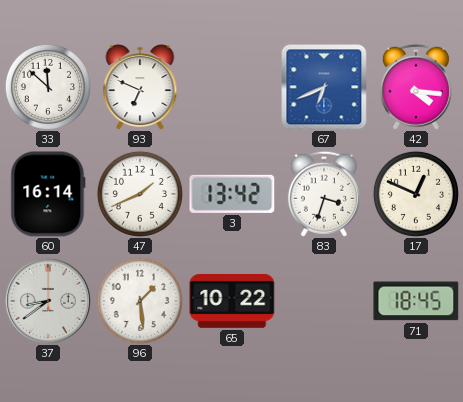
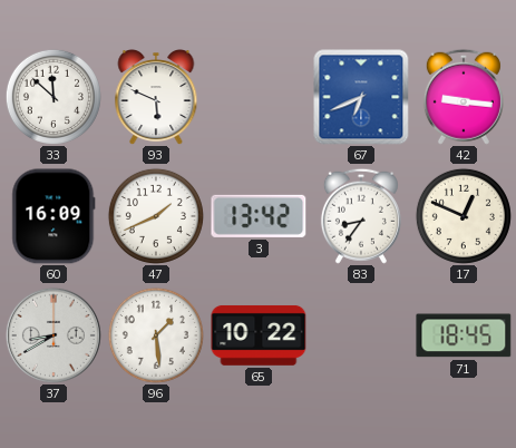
93: 6:49 -> 5:49
42: 4:16 -> 9:16
60: 16:14 -> 16:09
83: 3:33 -> 8:36
37: 8:39 -> 8:40
